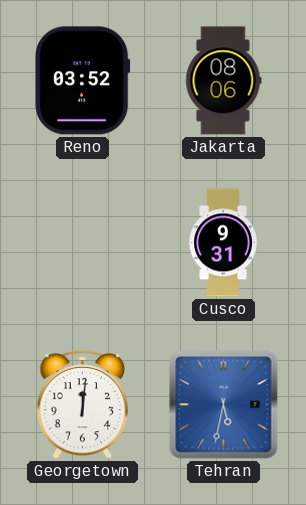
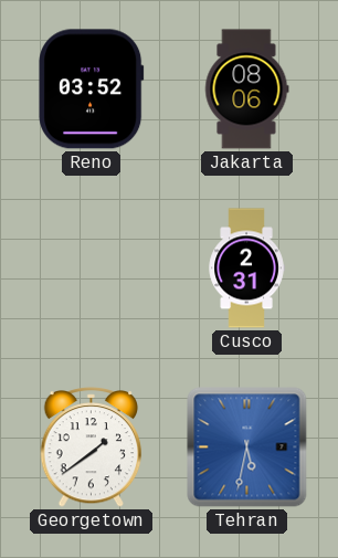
Cusco: 9:31 -> 2:31
Georgetown: 12:01 -> 1:39
